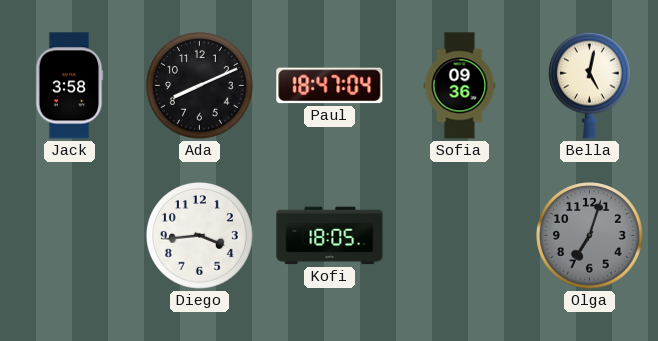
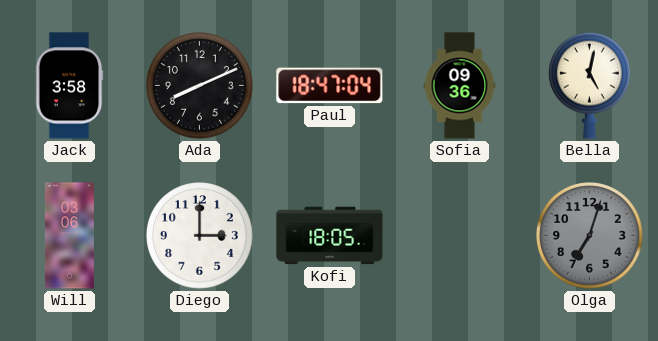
Will: none -> 03:06
Diego: 3:44 -> 3:00
